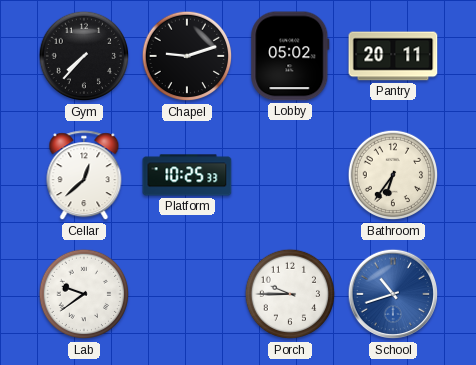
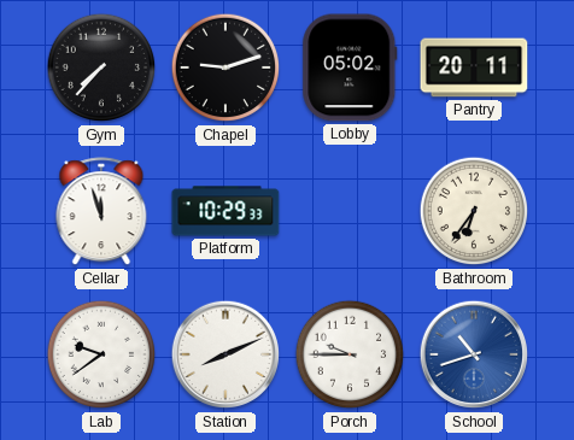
Cellar: 12:38 -> 11:57
Platform: 10:25 -> 10:29
Station: none -> 8:11
